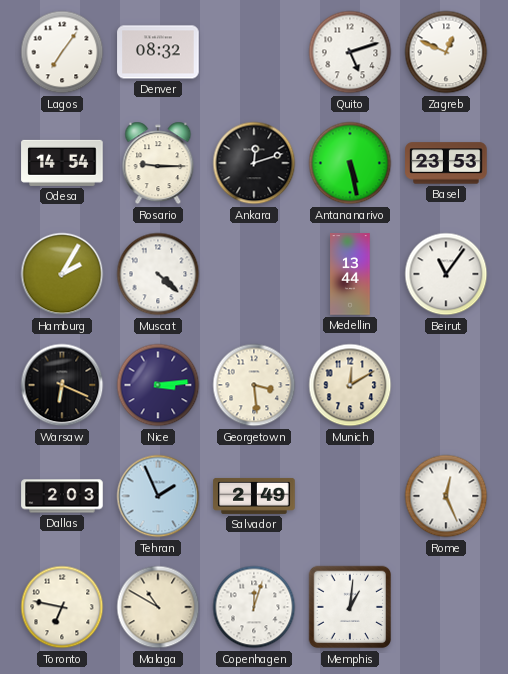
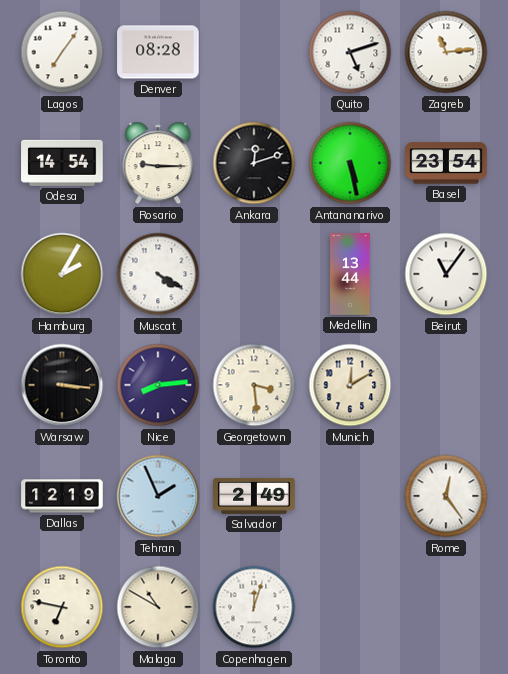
Denver: 08:32 -> 08:28
Zagreb: 12:49 -> 11:14
Basel: 23:53 -> 23:54
Muscat: 4:22 -> 4:20
Warsaw: 6:19 -> 3:16
Nice: 3:14 -> 8:14
Dallas: 2:03 -> 12:19
Rome: 12:26 -> 12:24
Memphis: 1:01 -> none
